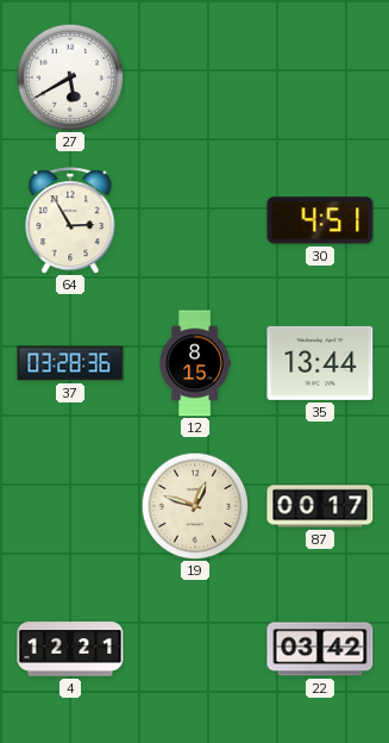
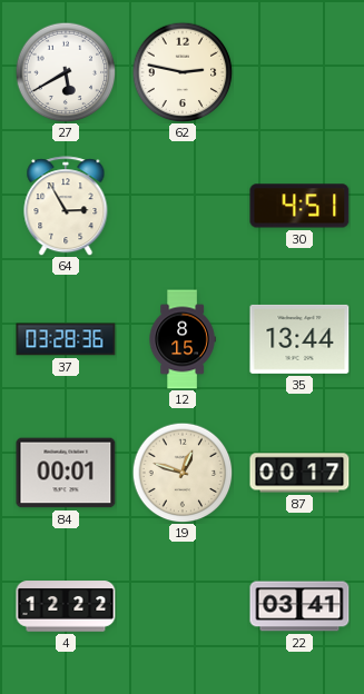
62: none -> 2:47
84: none -> 00:01
4: 12:21 -> 12:22
22: 03:42 -> 03:41
